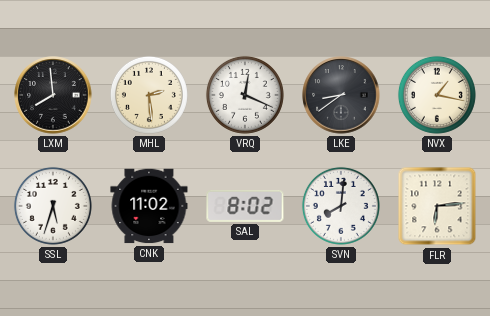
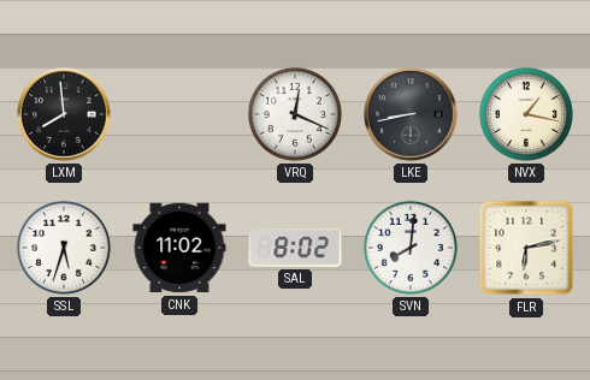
MHL: 2:29 -> none
LKE: 8:39 -> 8:43
FLR: 6:14 -> 6:13
